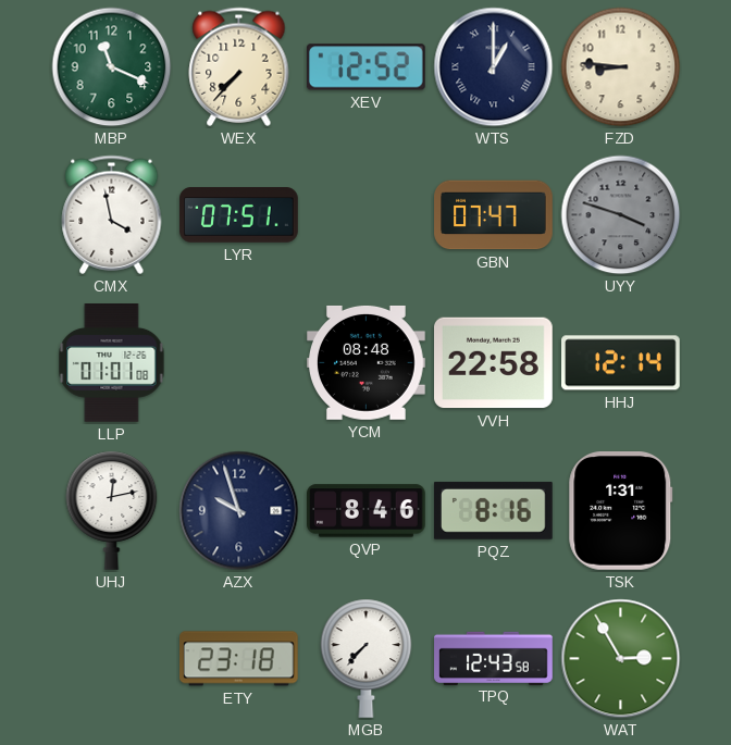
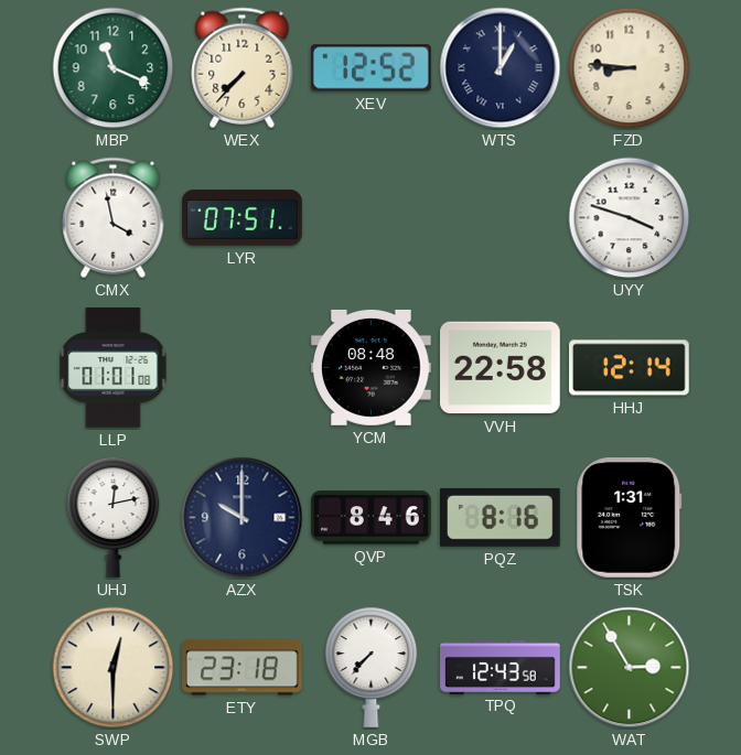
GBN: 07:47 -> none
UYY dial: grey -> white
AZX: 9:57 -> 10:00
SWP: none -> 12:30
